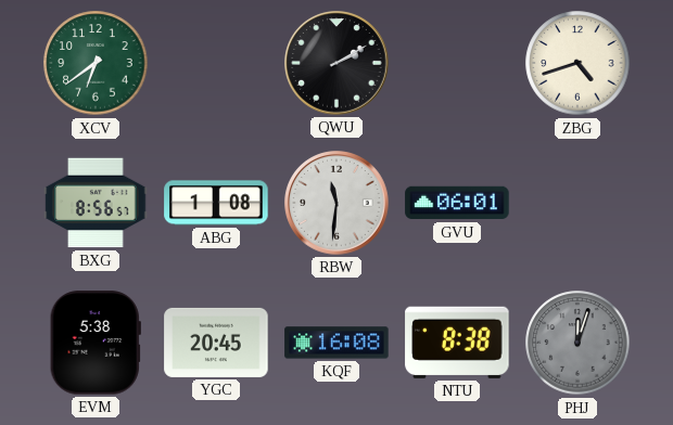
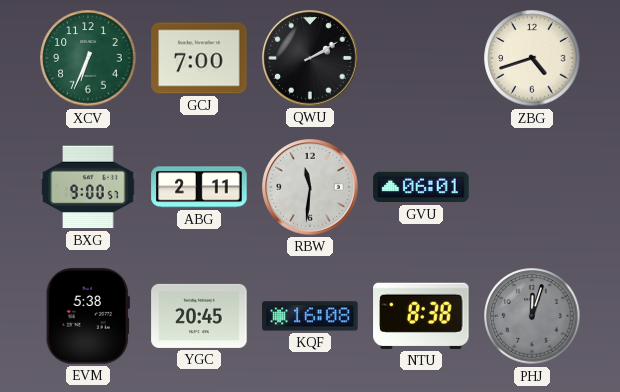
XCV: 6:39 -> 6:34
GCJ: none -> 7:00
BXG: 8:56 -> 9:00
ABG: 1:08 -> 2:11
